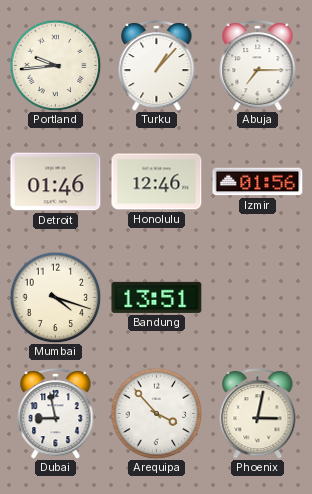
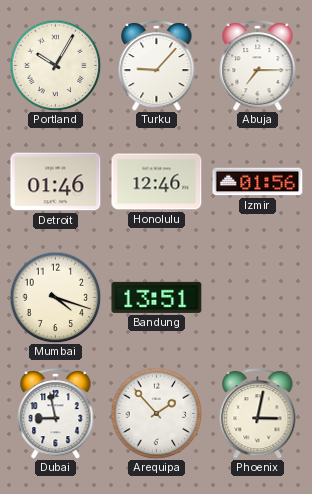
Portland: 9:44 -> 10:05
Turku: 1:07 -> 9:07
Arequipa: 3:53 -> 1:53
